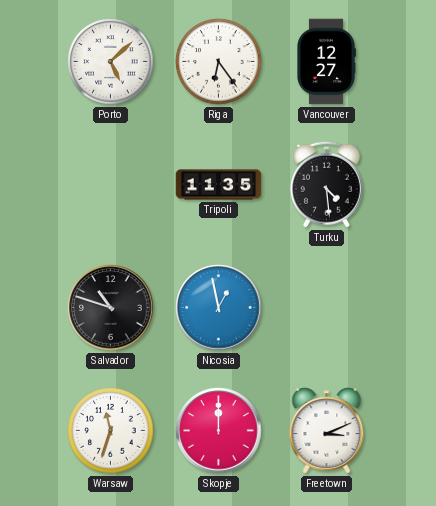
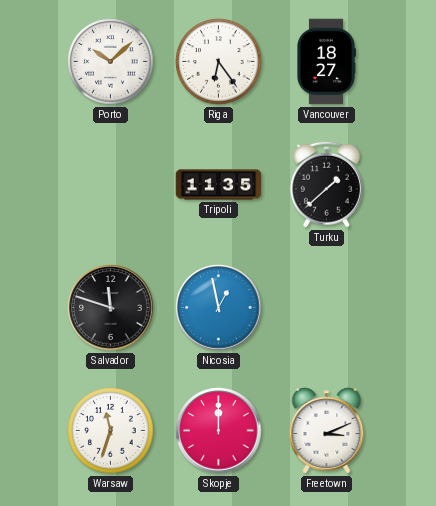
Porto: 5:08 -> 10:08
Vancouver: 12:27 -> 18:27
Turku: 4:29 -> 1:38
Salvador: 10:48 -> 11:48
